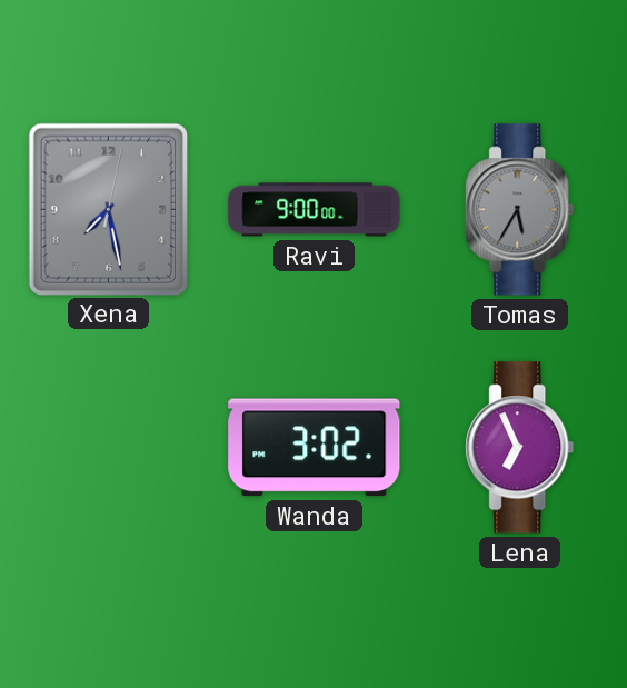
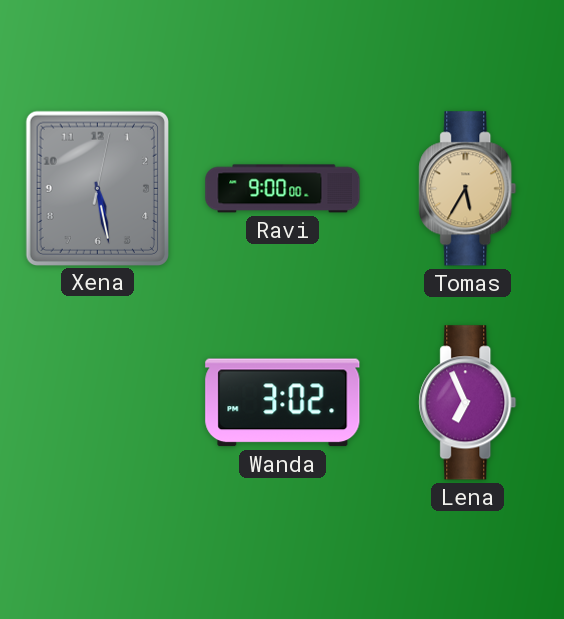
Xena: 7:28 -> 5:28
Tomas dial: grey -> champagne
